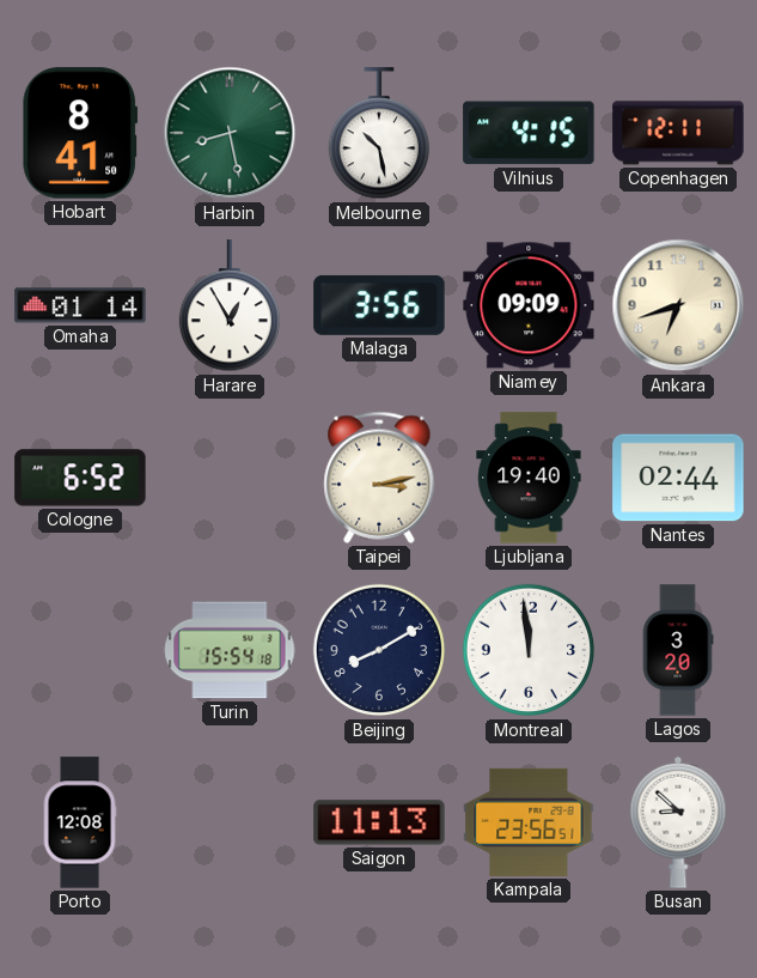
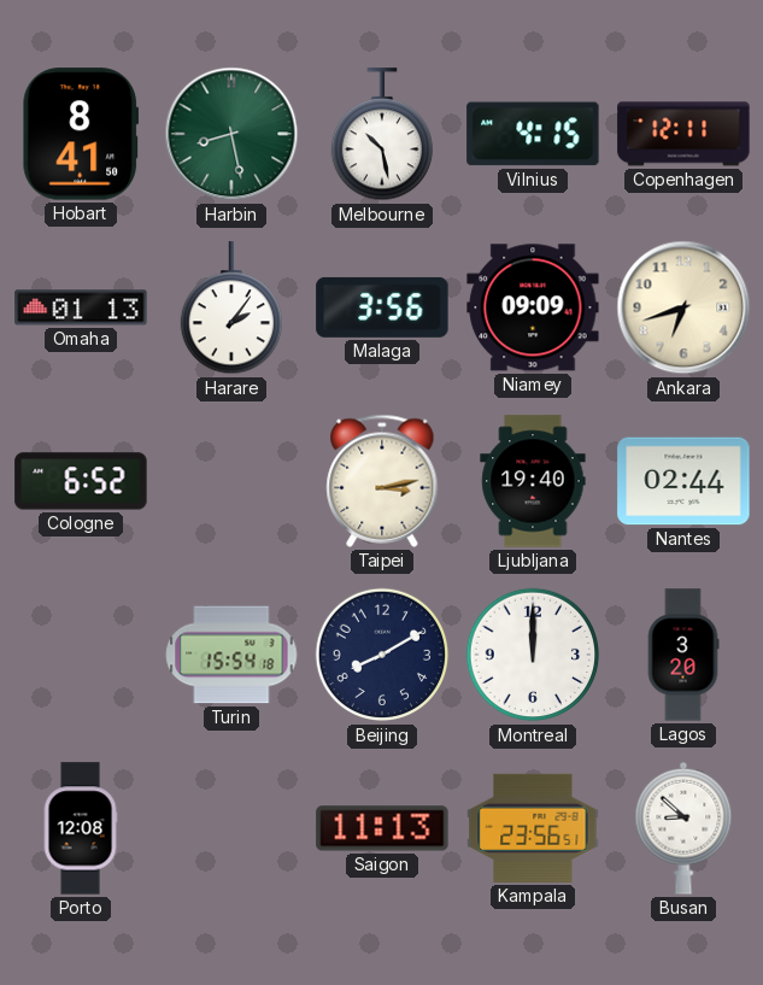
Omaha: 01:14 -> 01:13
Harare: 12:55 -> 2:06
Montreal: 11:59 -> 12:00
